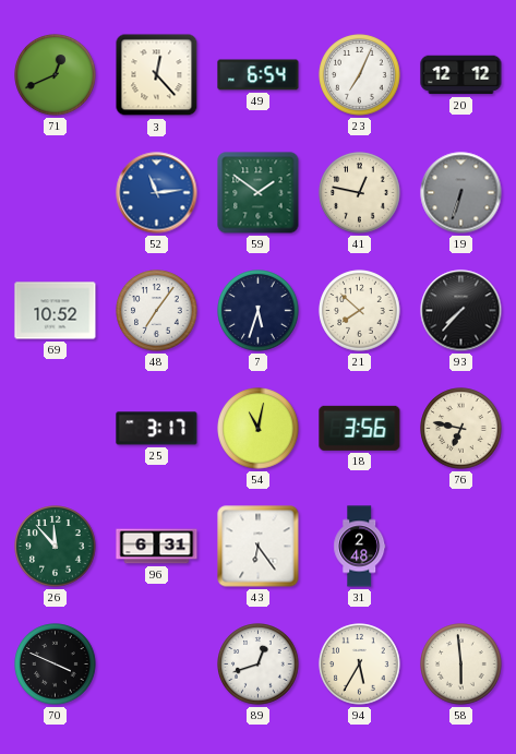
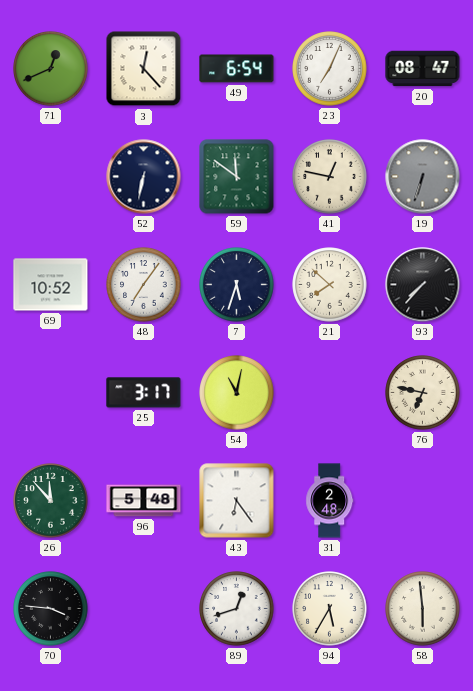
20: 12:12 -> 08:47
52: 11:14 -> 6:32
52 dial: blue -> navy
59: 1:51 -> 11:51
18: 3:56 -> none
96: 6:31 -> 5:48
70: 3:49 -> 3:46
